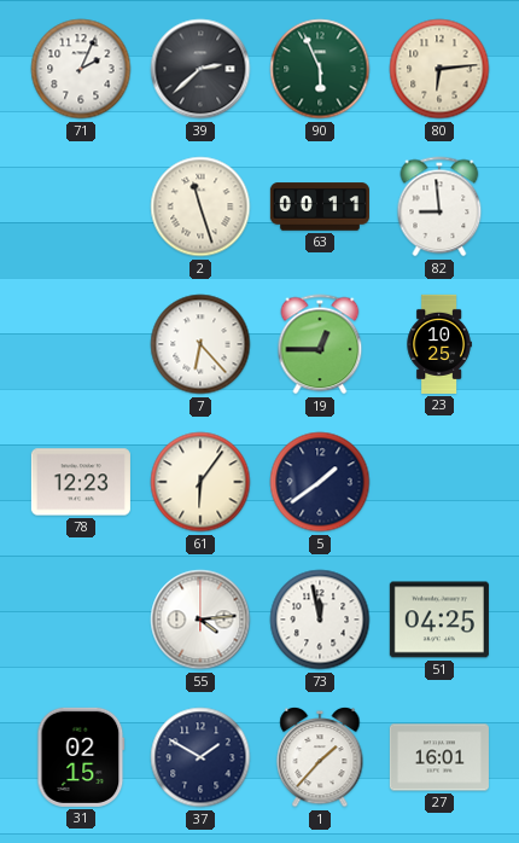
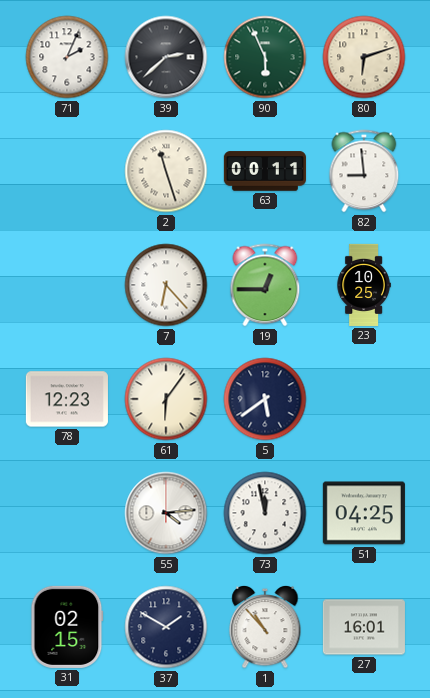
80: 6:14 -> 6:12
5: 1:39 -> 5:39
1: 1:37 -> 10:53
